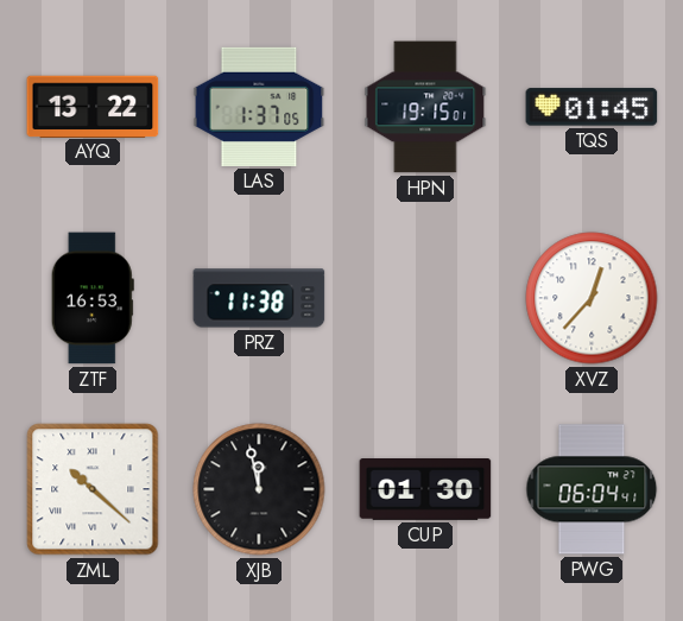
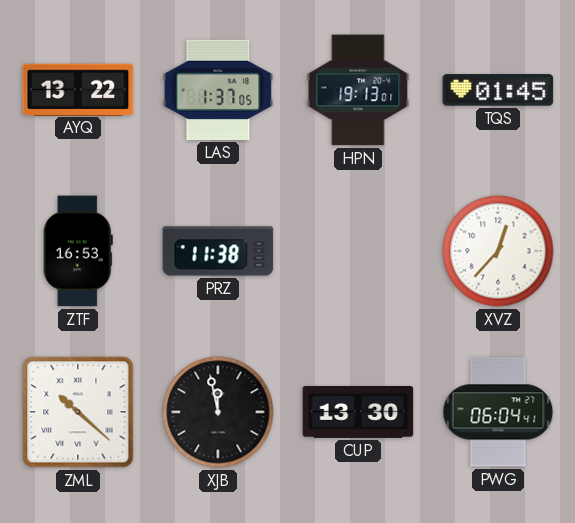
HPN: 19:15 -> 19:13
CUP: 01:30 -> 13:30
